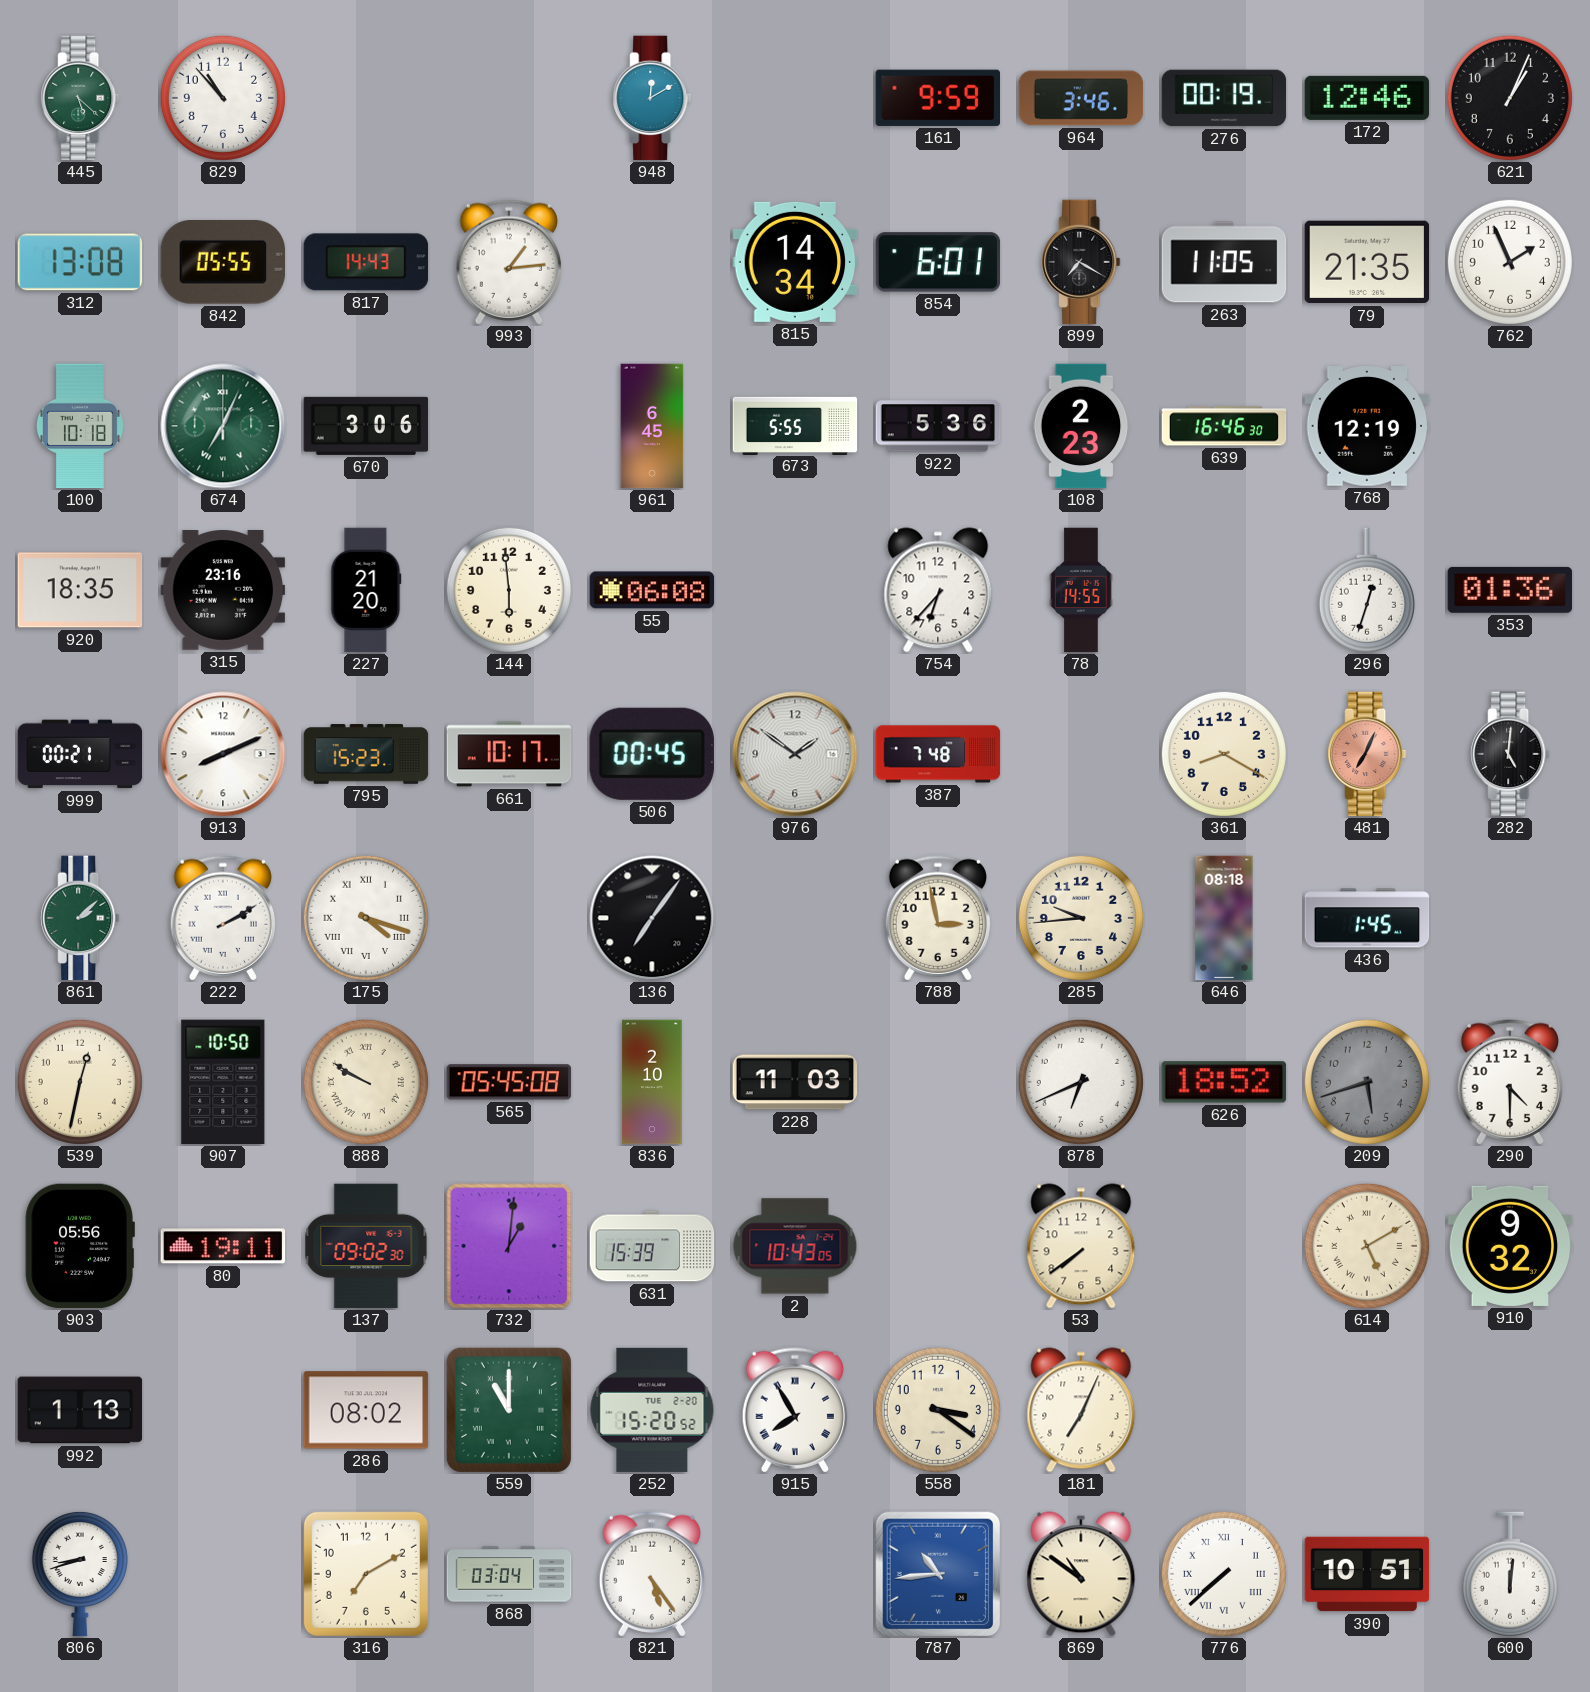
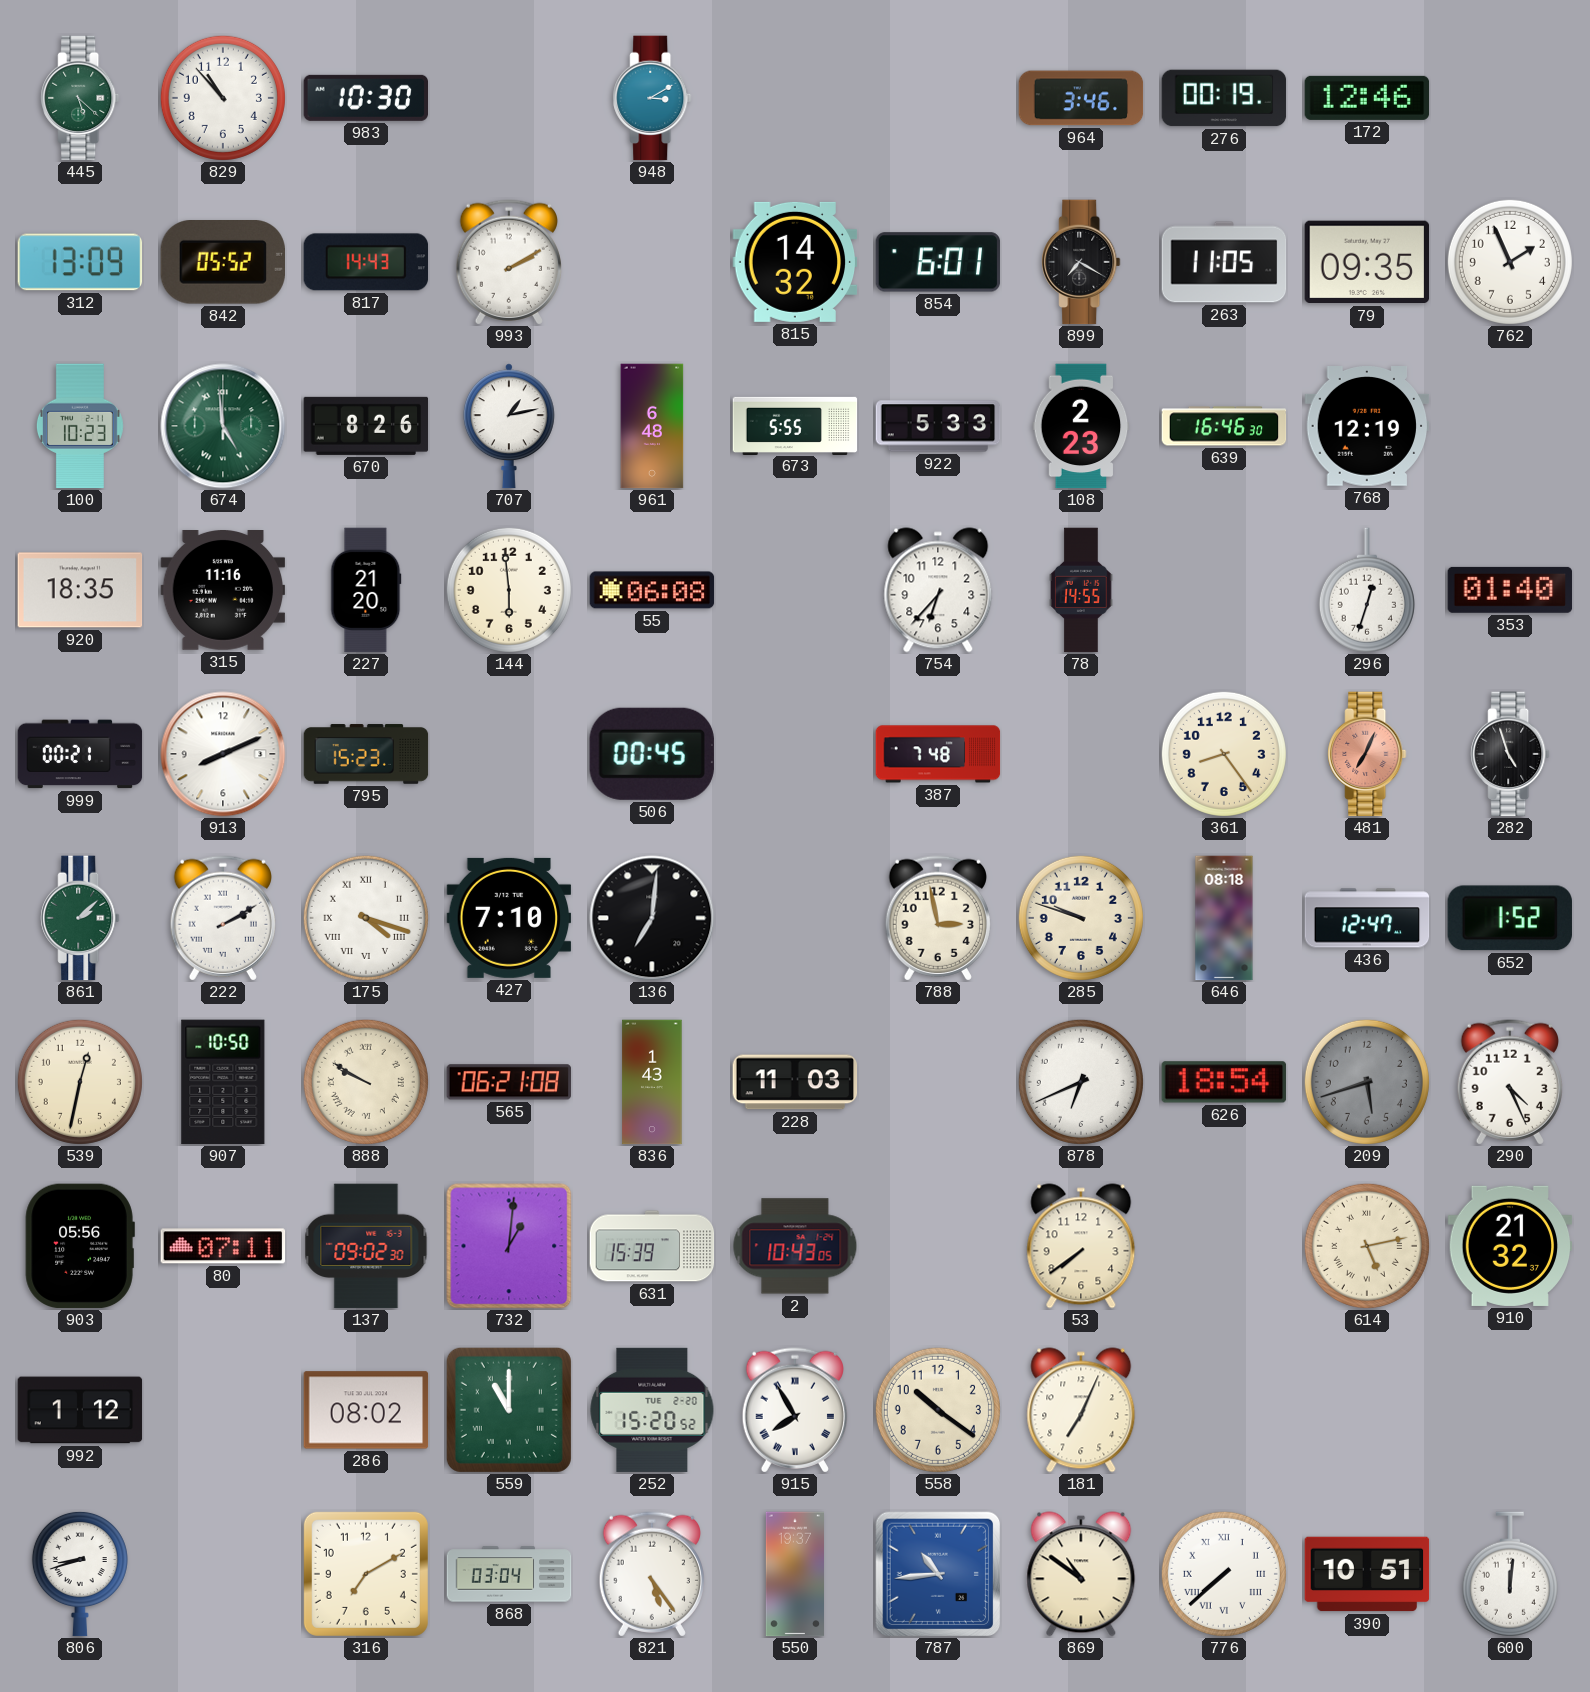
983: none -> 10:30
948: 12:10 -> 3:10
161: 9:59 -> none
621: 1:04 -> none
312: 13:08 -> 13:09
842: 05:55 -> 05:52
993: 1:14 -> 2:10
815: 14:34 -> 14:32
79: 21:35 -> 09:35
100: 10:18 -> 10:23
674: 7:04 -> 4:59
670: 3:06 -> 8:26
707: none -> 1:13
961: 6:45 -> 6:48
922: 5:36 -> 5:33
315: 23:16 -> 11:16
353: 01:36 -> 01:40
661: 10:17 -> none
976: 1:51 -> none
361: 8:20 -> 8:24
282: 5:01 -> 4:57
427: none -> 7:10
136: 7:06 -> 7:01
285: 9:44 -> 9:48
436: 1:45 -> 12:47
652: none -> 1:52
565: 05:45 -> 06:21
836: 2:10 -> 1:43
626: 18:52 -> 18:54
290: 4:30 -> 4:26
80: 19:11 -> 07:11
614: 5:10 -> 5:13
910: 9:32 -> 21:32
992: 1:13 -> 1:12
558: 3:21 -> 10:21
550: none -> 19:37
